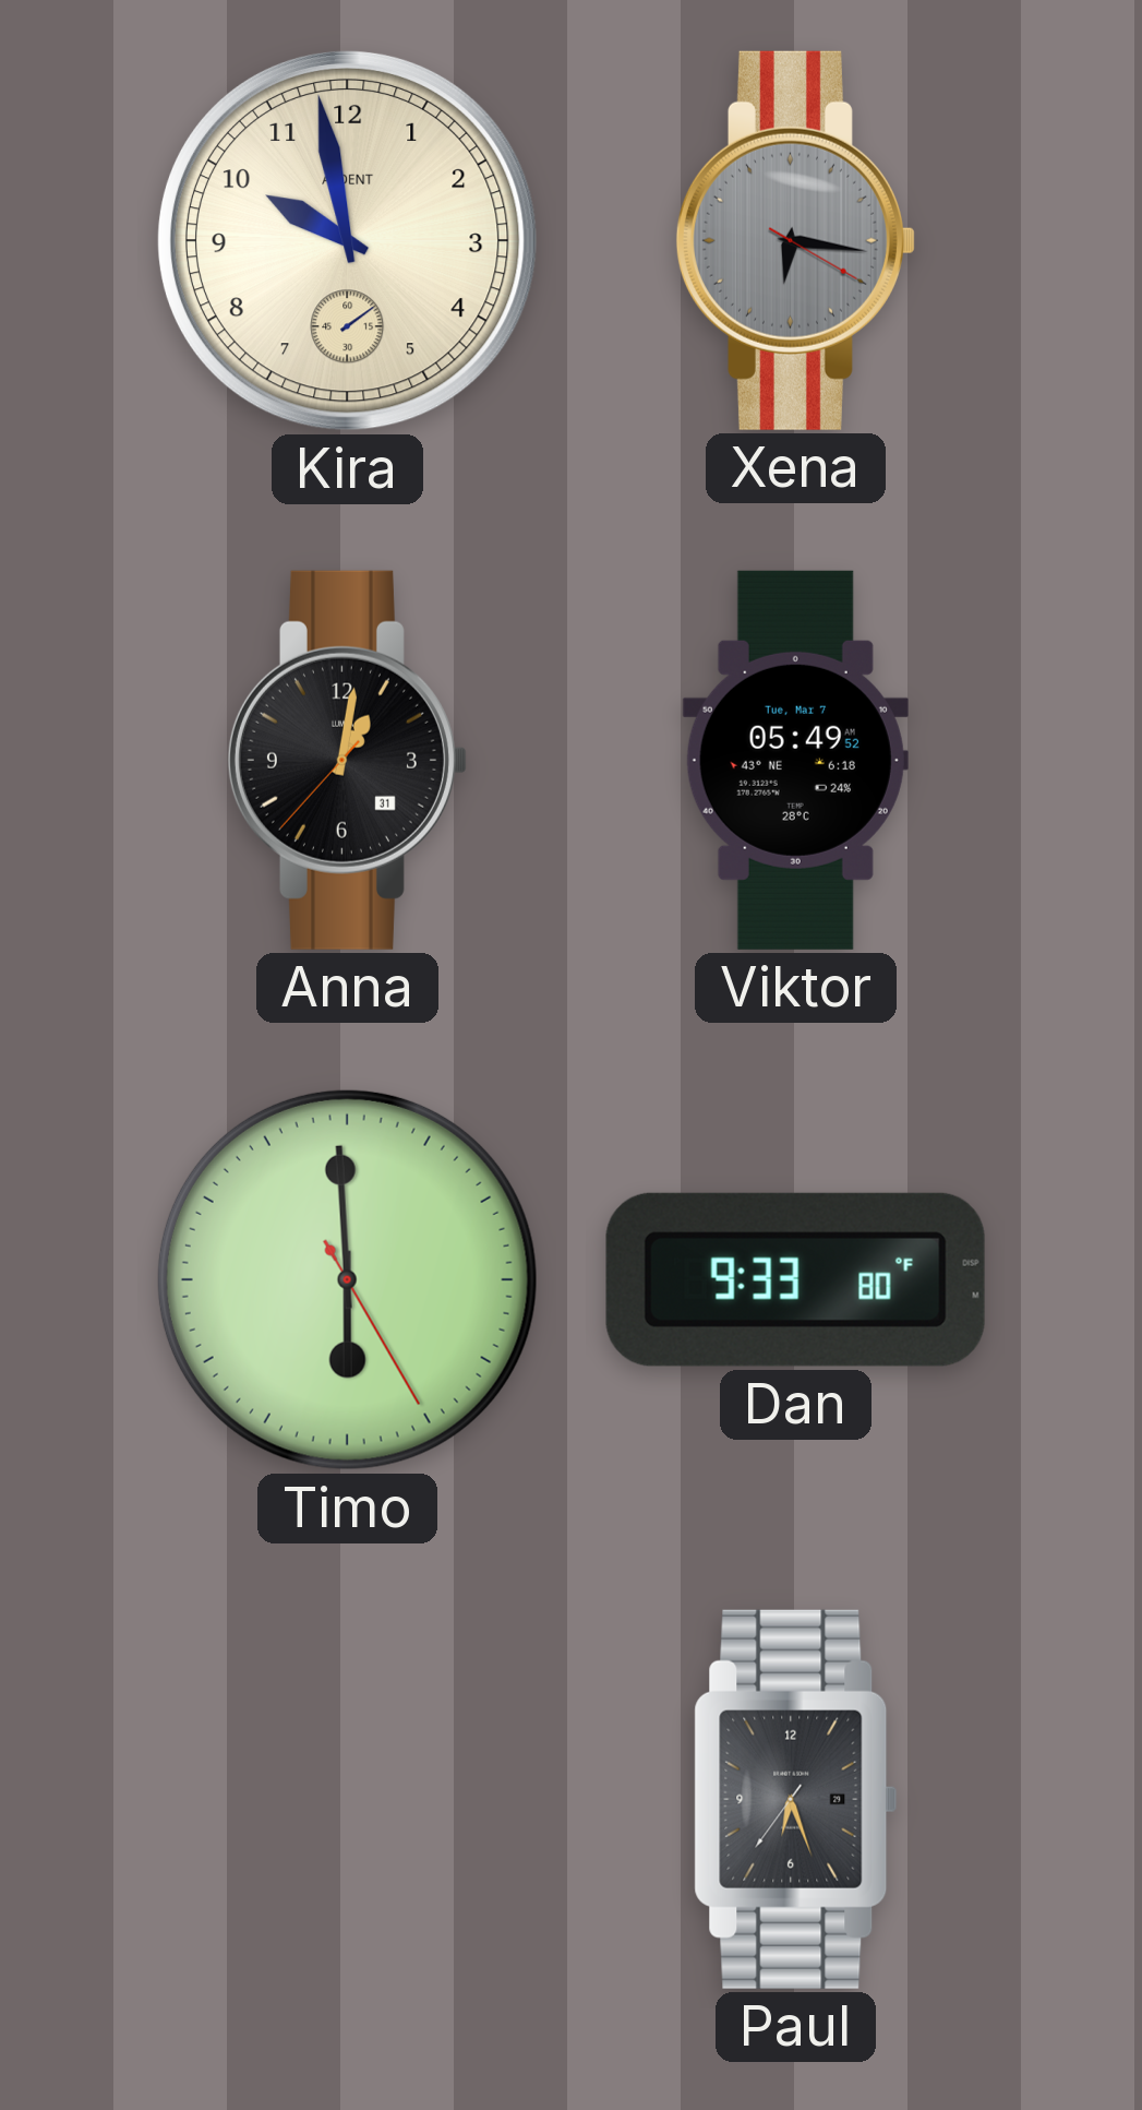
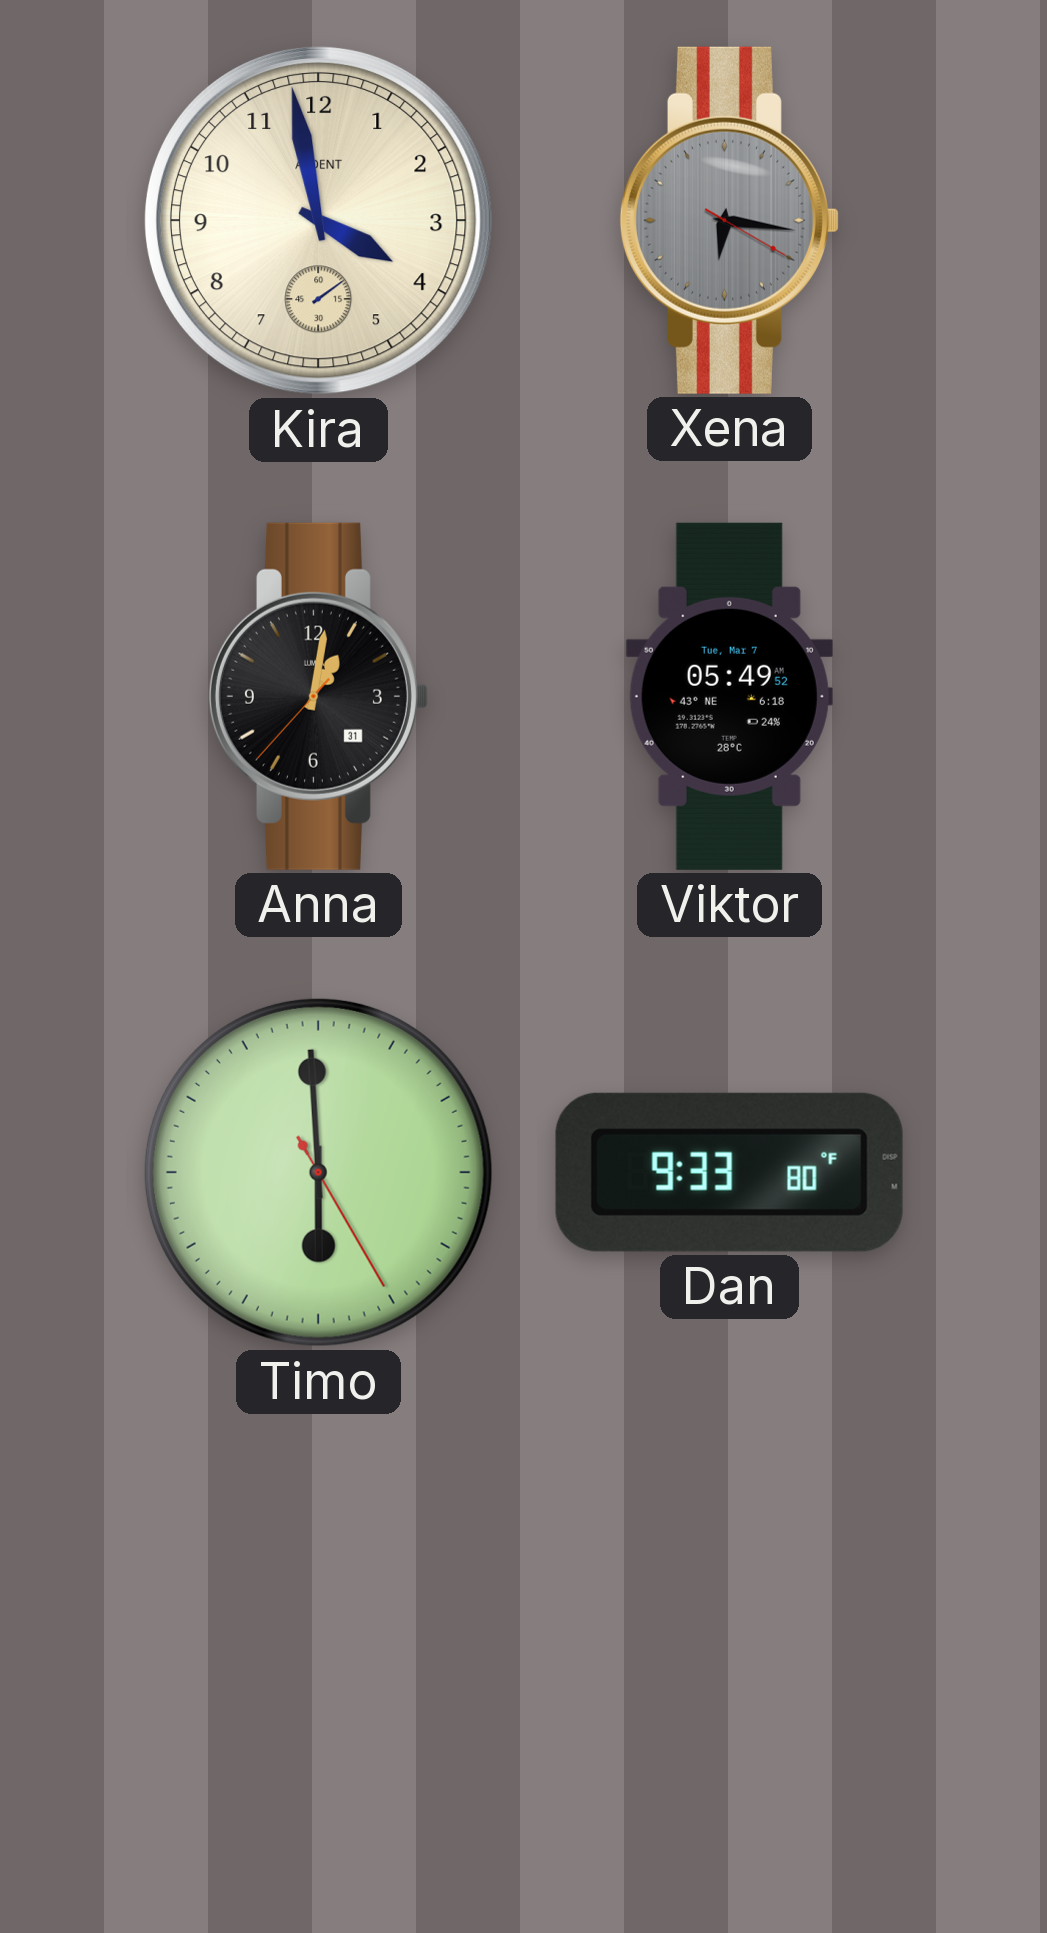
Kira: 9:58 -> 3:58
Paul: 6:26 -> none
